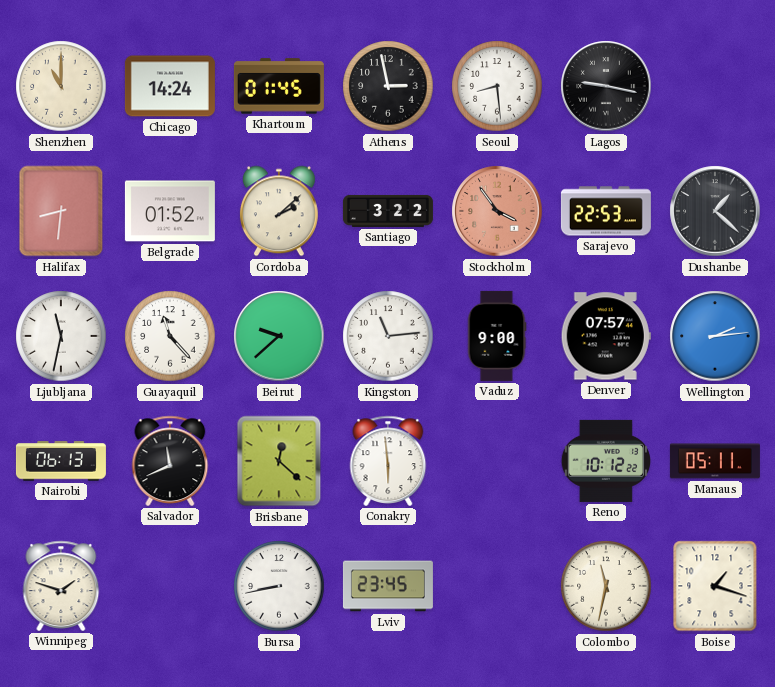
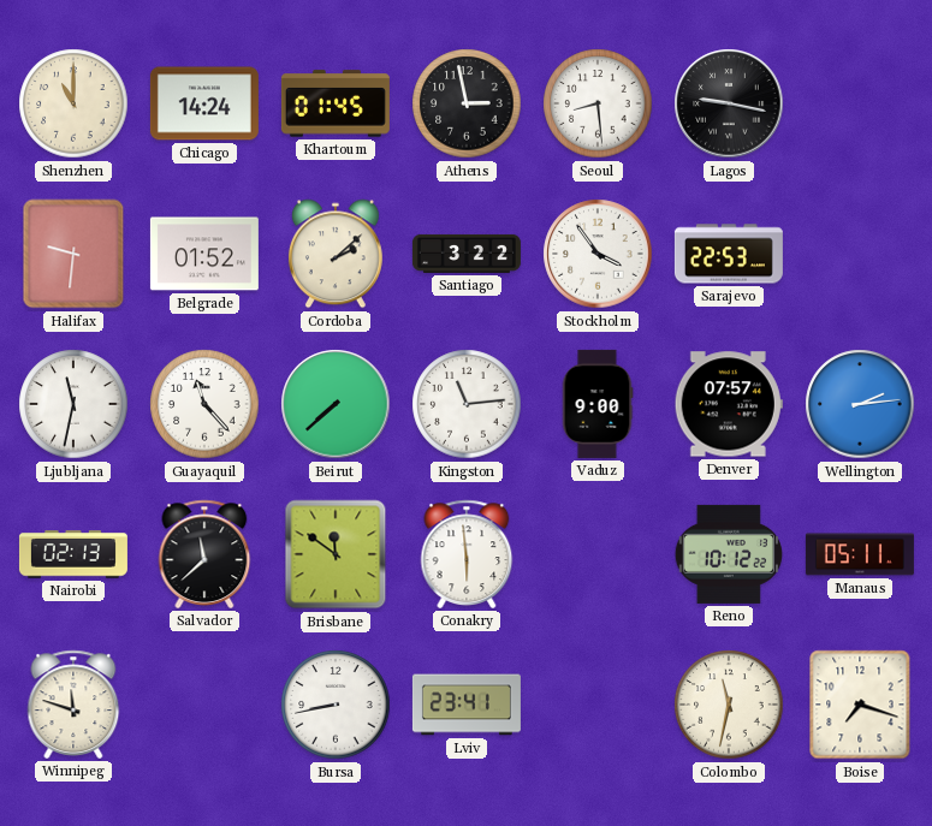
Halifax: 8:31 -> 9:31
Stockholm dial: salmon -> white
Dushanbe: 1:22 -> none
Beirut: 9:38 -> 7:38
Nairobi: 06:13 -> 02:13
Salvador: 11:41 -> 11:38
Brisbane: 12:22 -> 11:51
Winnipeg: 1:48 -> 11:48
Lviv: 23:45 -> 23:41
Boise: 1:18 -> 7:18
